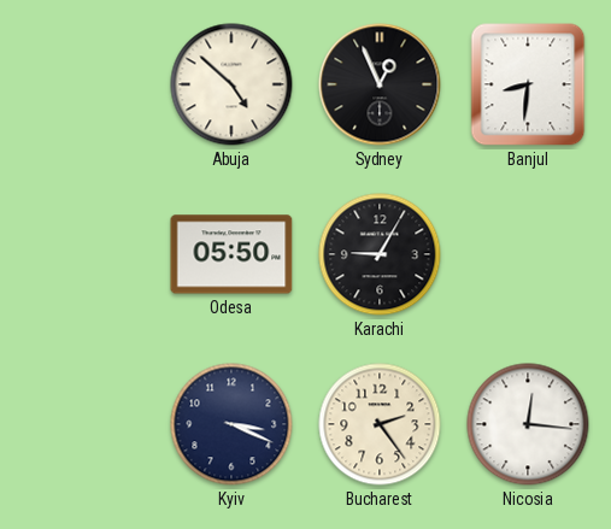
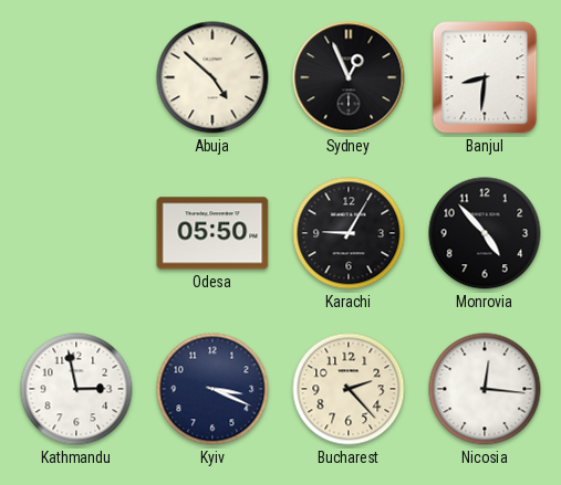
Monrovia: none -> 4:53
Kathmandu: none -> 2:58
Bucharest: 2:24 -> 2:23
